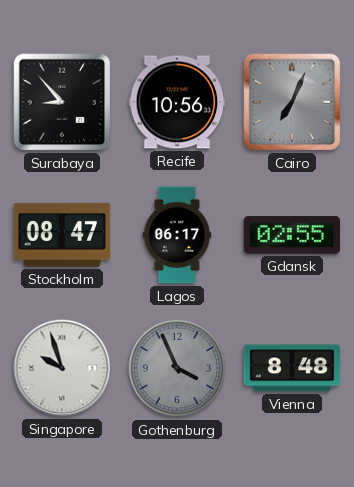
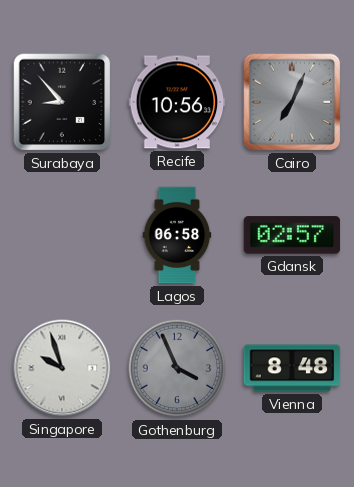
Stockholm: 08:47 -> none
Lagos: 06:17 -> 06:58
Gdansk: 02:55 -> 02:57
